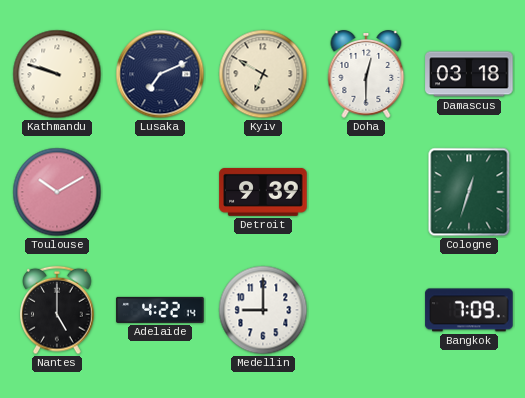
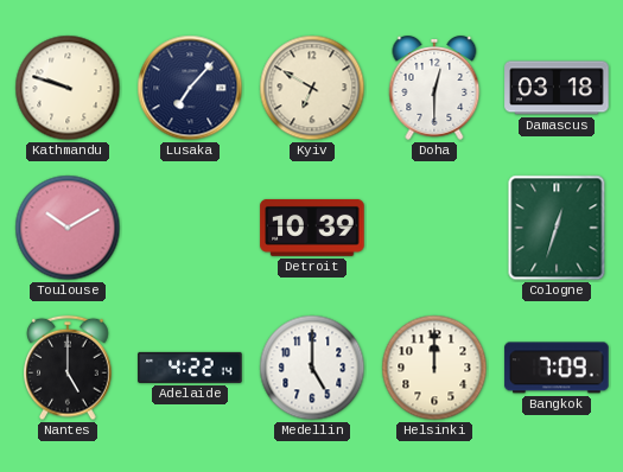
Lusaka: 7:11 -> 7:07
Detroit: 9:39 -> 10:39
Medellin: 9:00 -> 5:00
Helsinki: none -> 12:00
